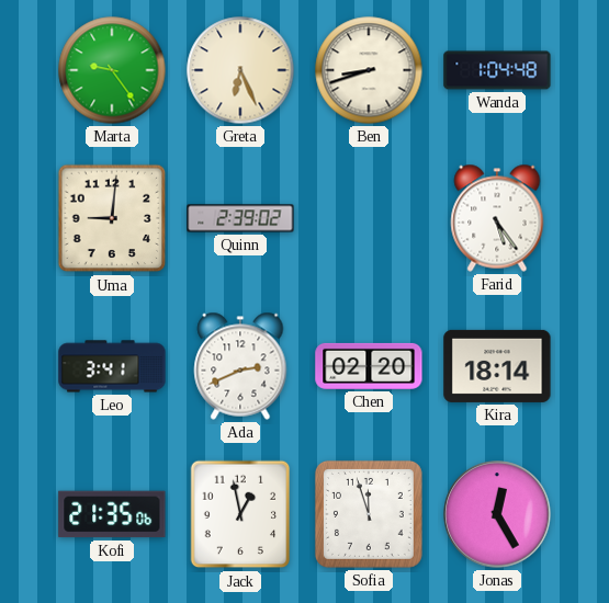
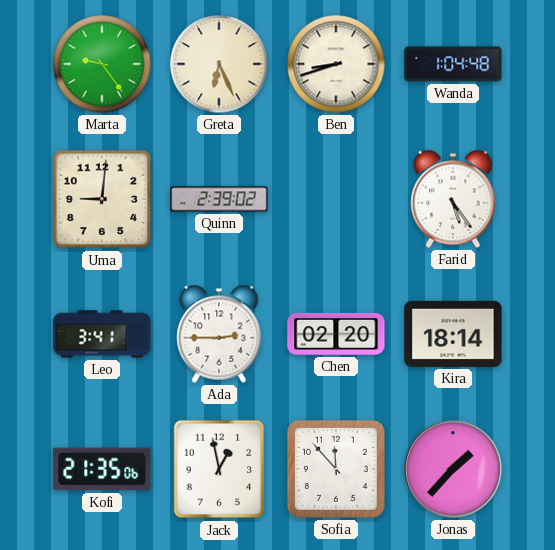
Ada: 2:41 -> 2:45
Sofia: 11:57 -> 11:53
Jonas: 12:25 -> 1:37
